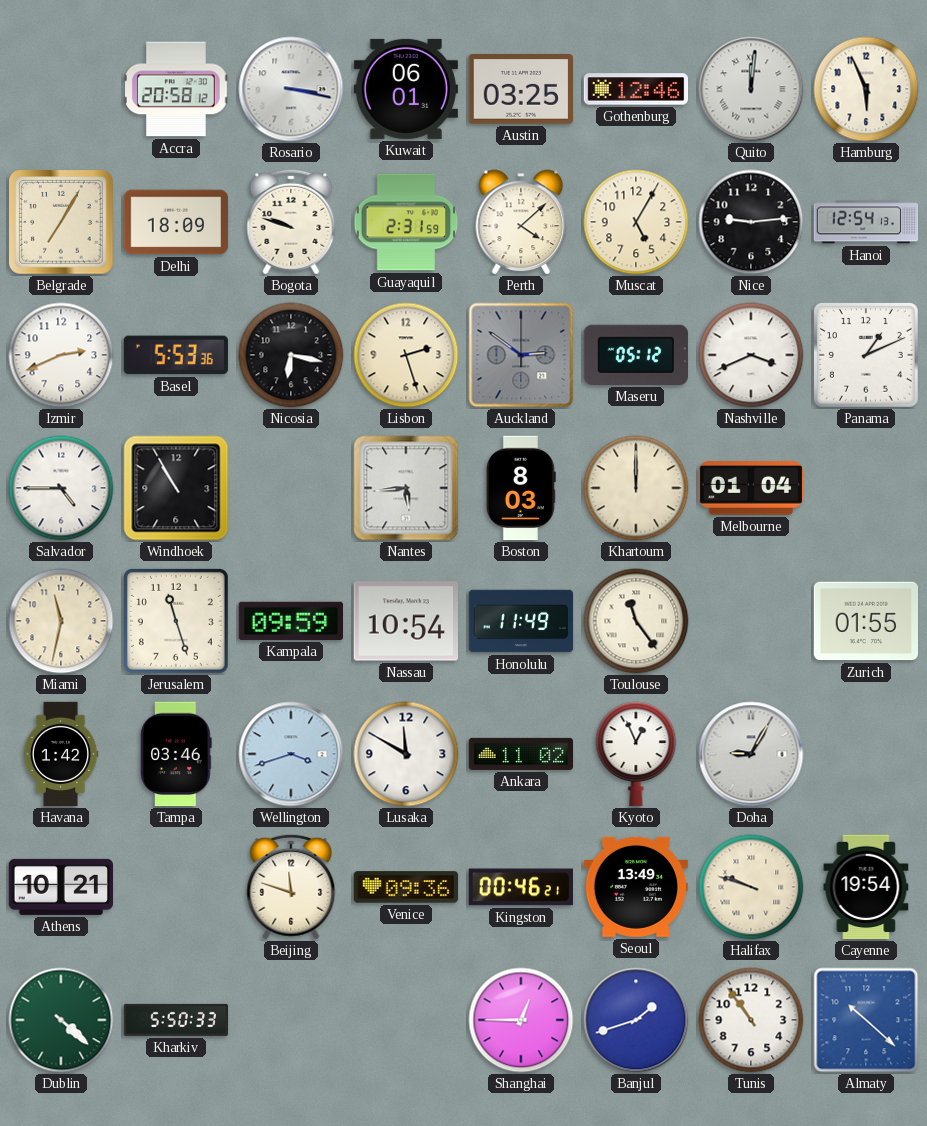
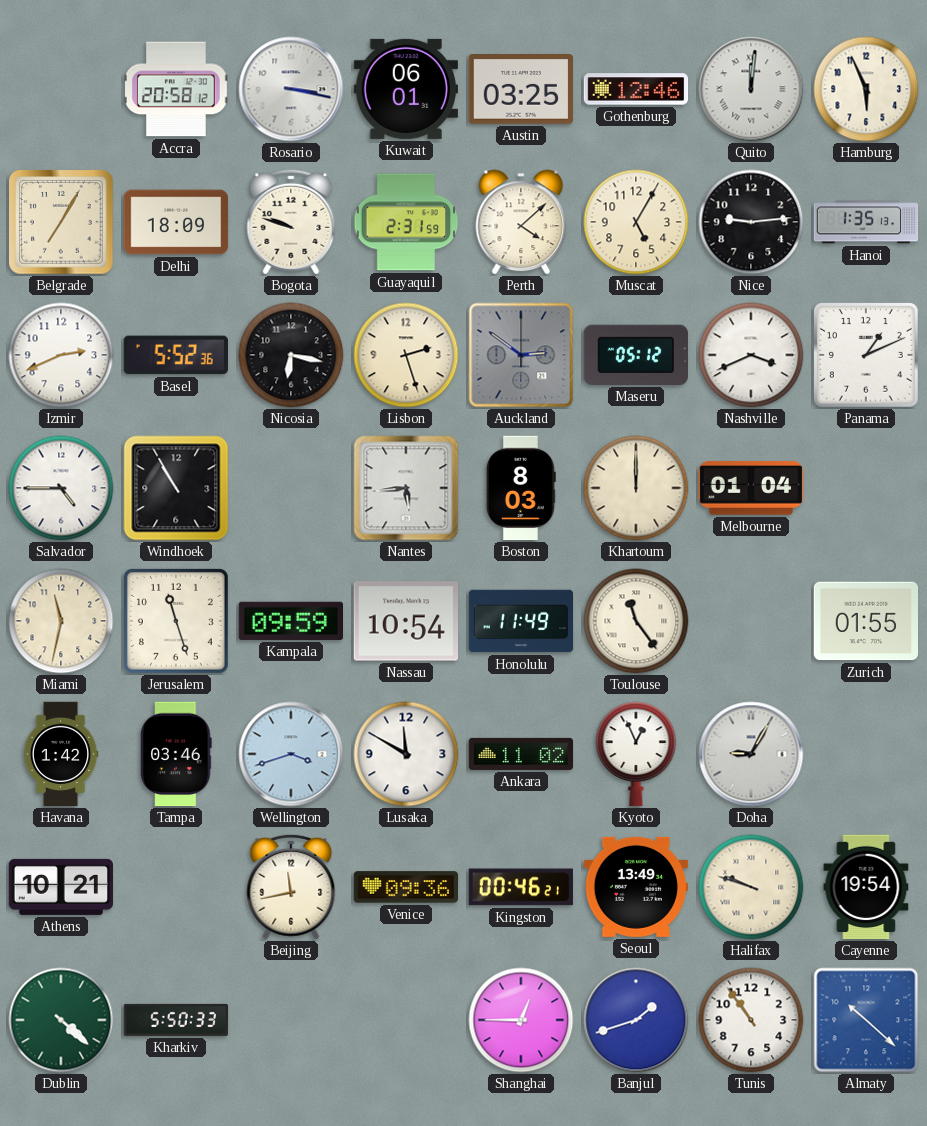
Hanoi: 12:54 -> 1:35
Basel: 5:53 -> 5:52
Beijing: 11:48 -> 11:43
